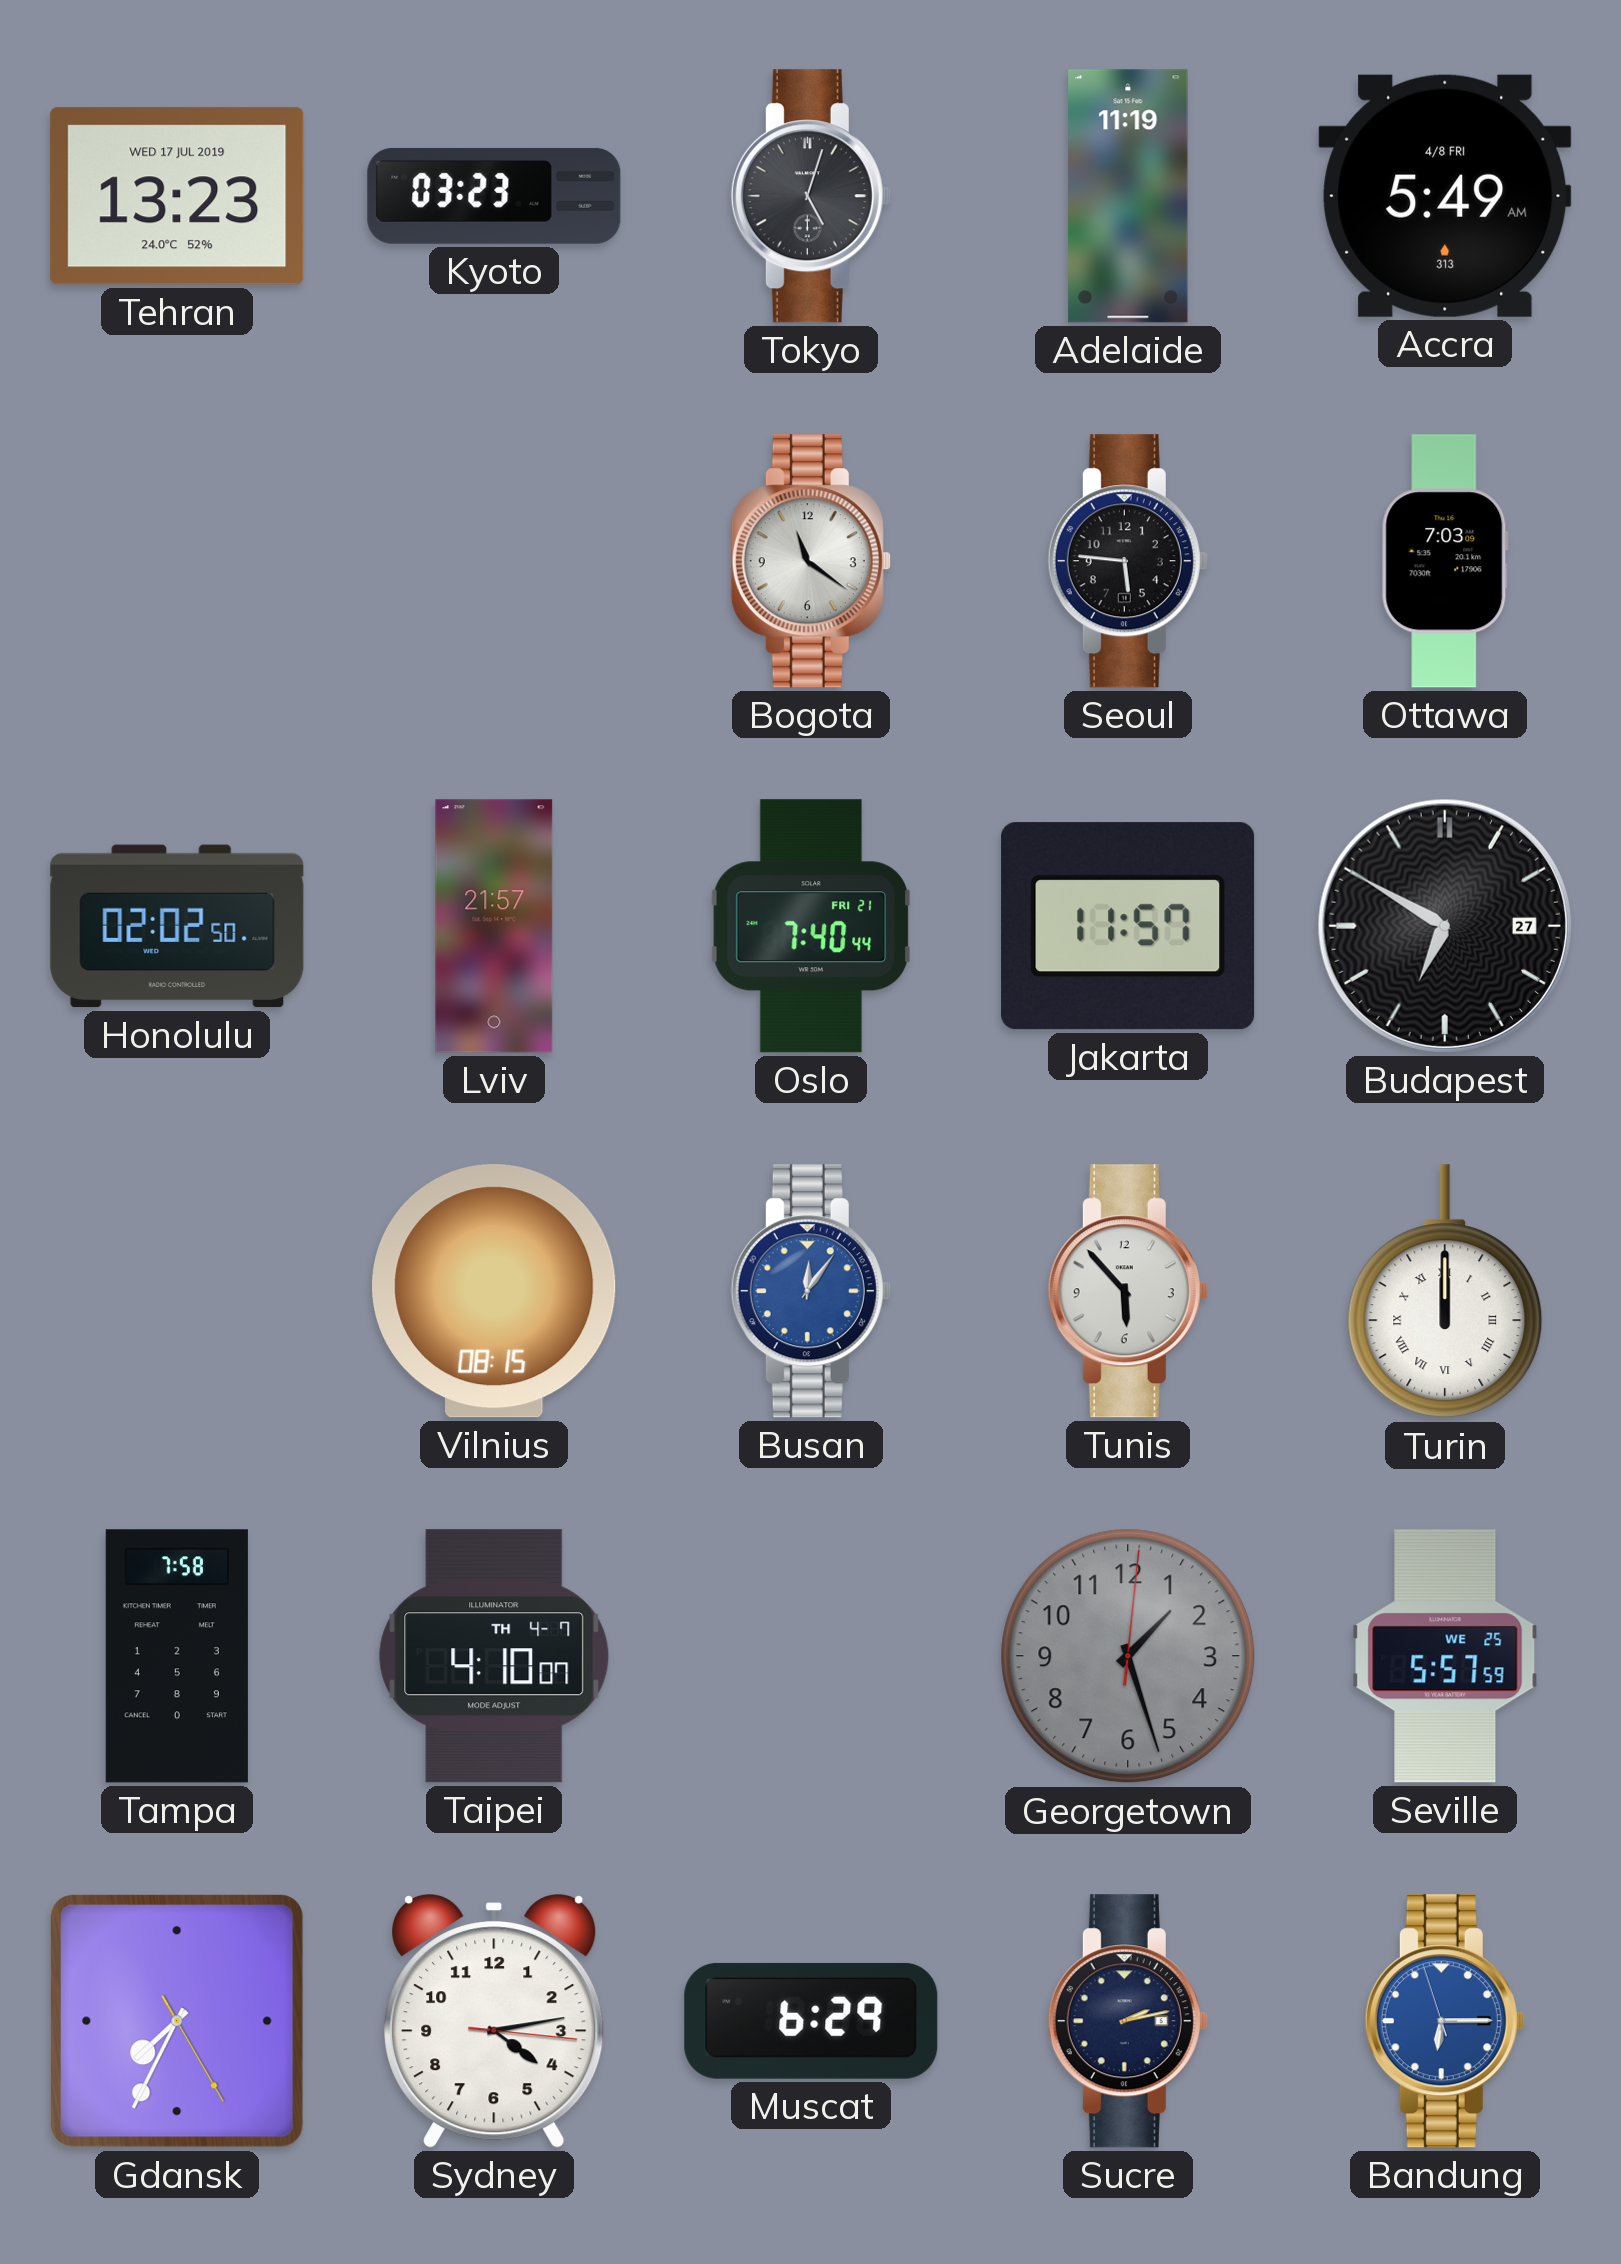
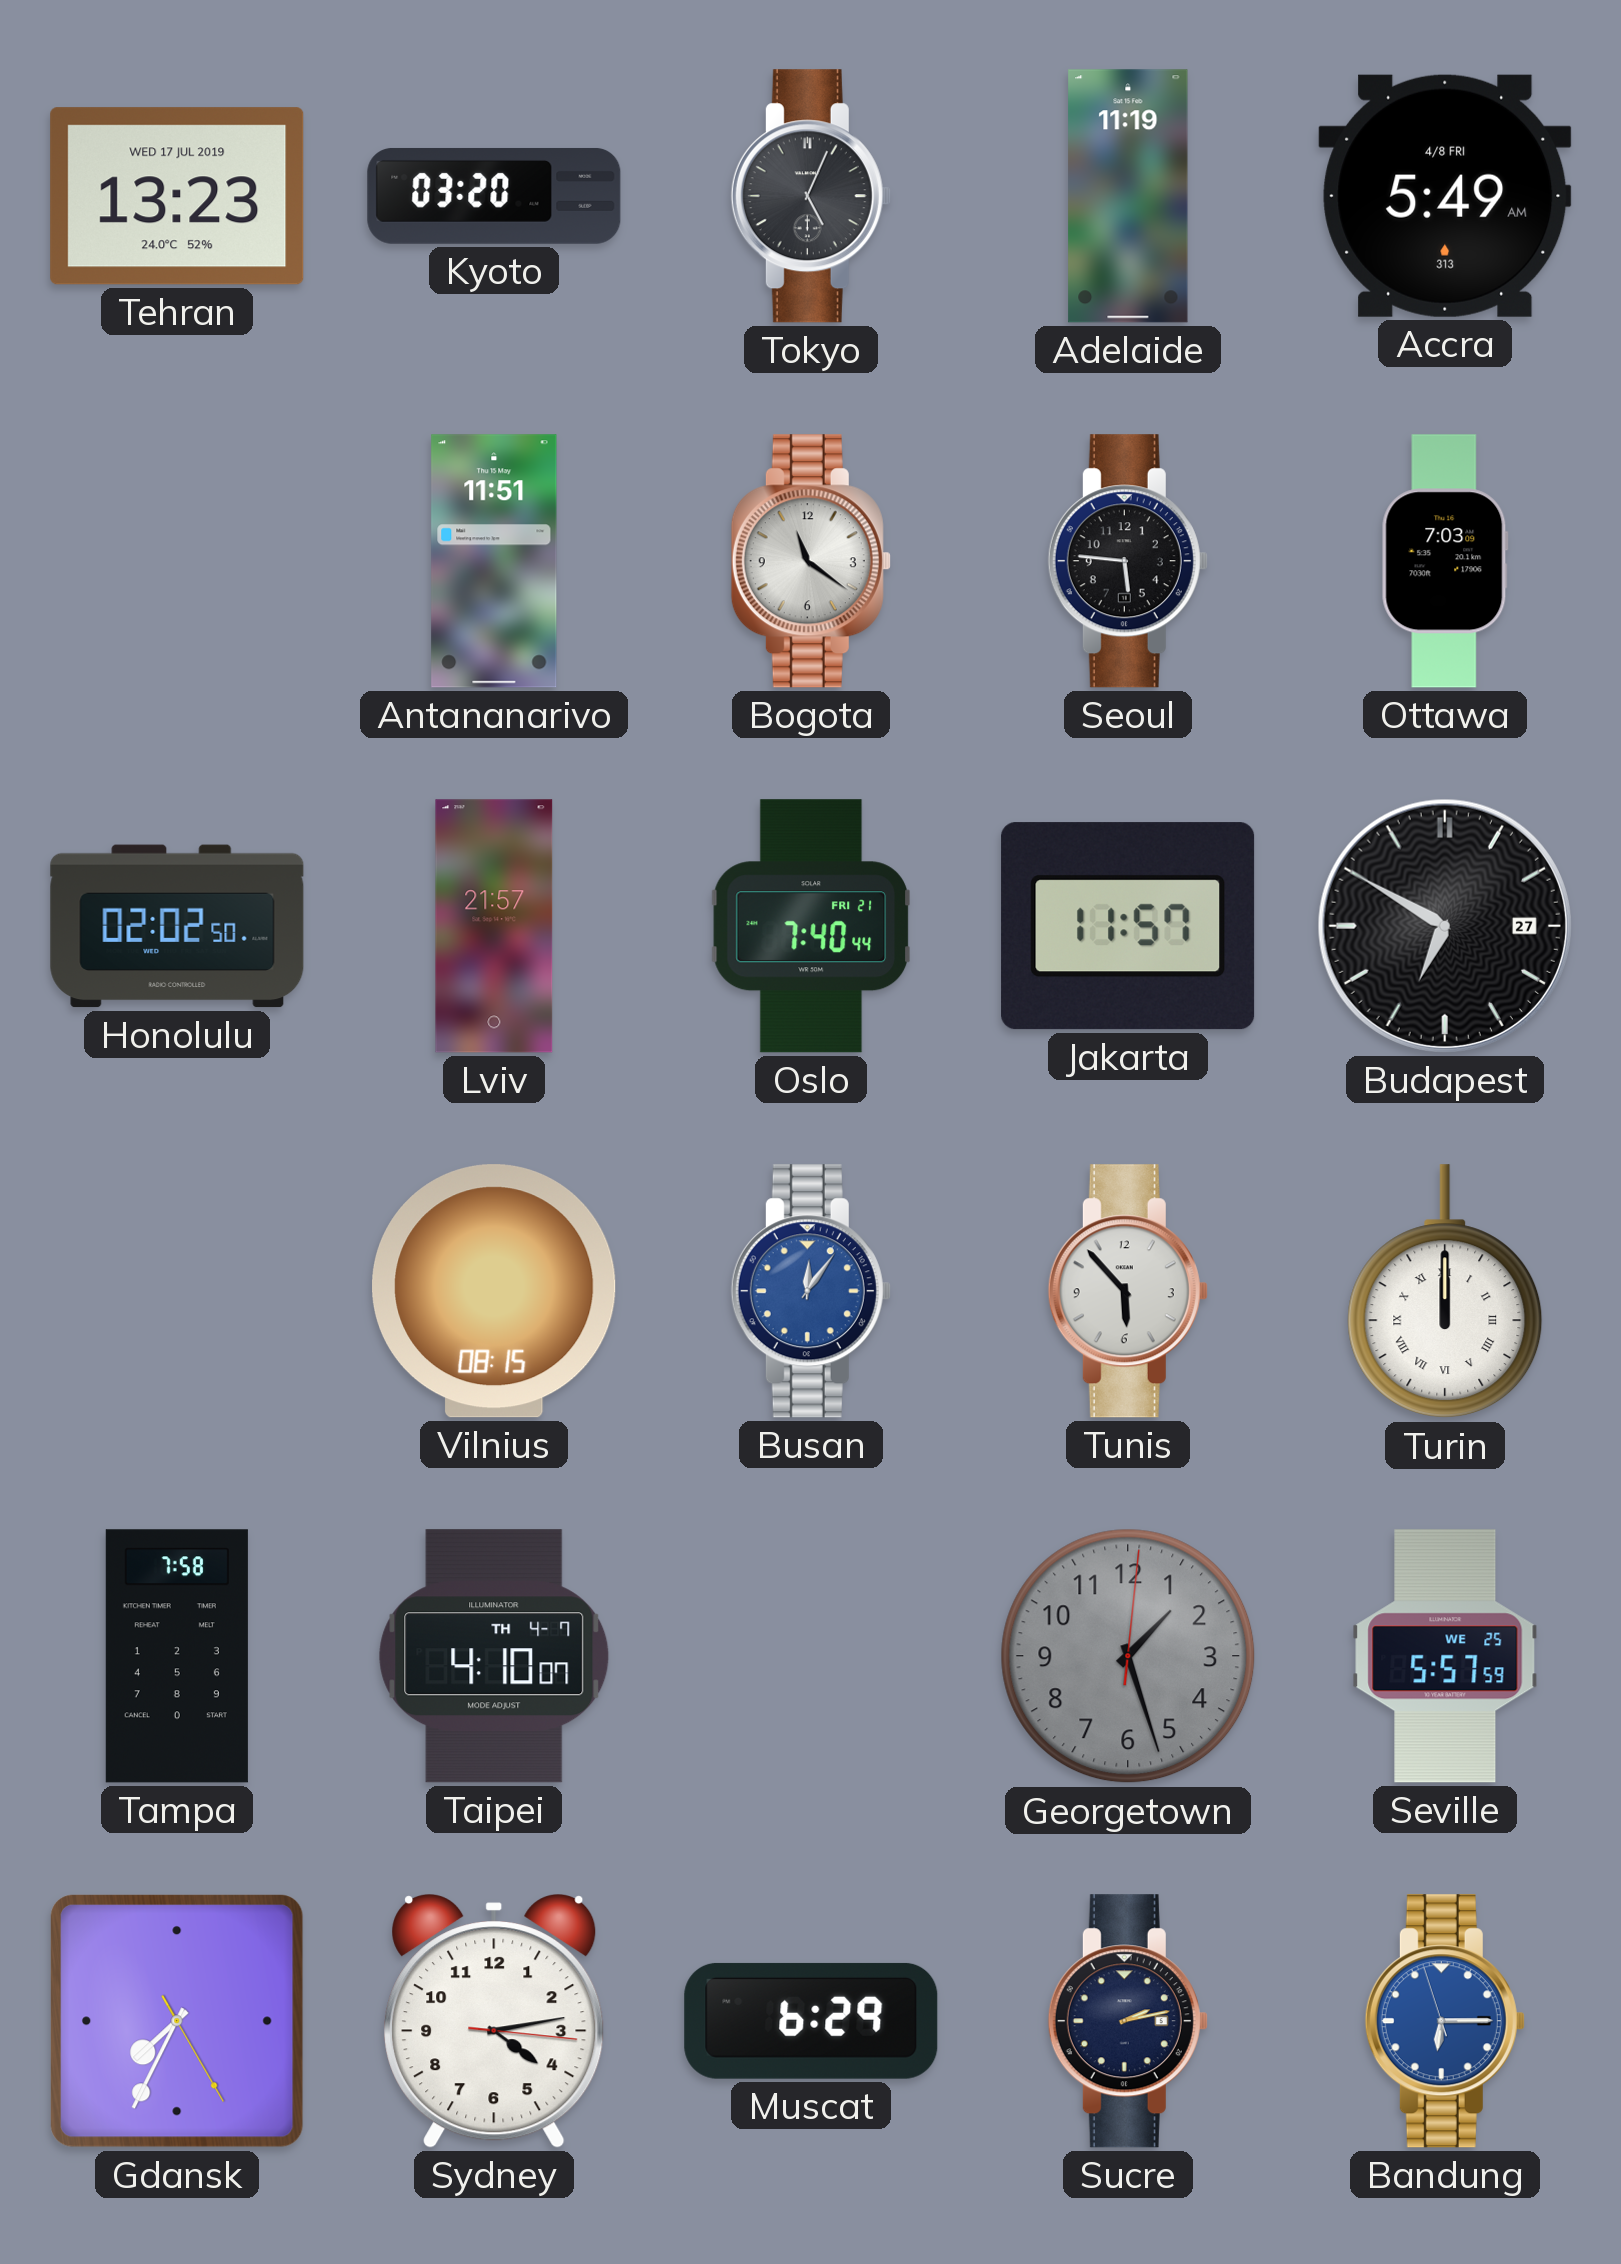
Kyoto: 03:23 -> 03:20
Tokyo: 5:03 -> 5:04
Antananarivo: none -> 11:51
